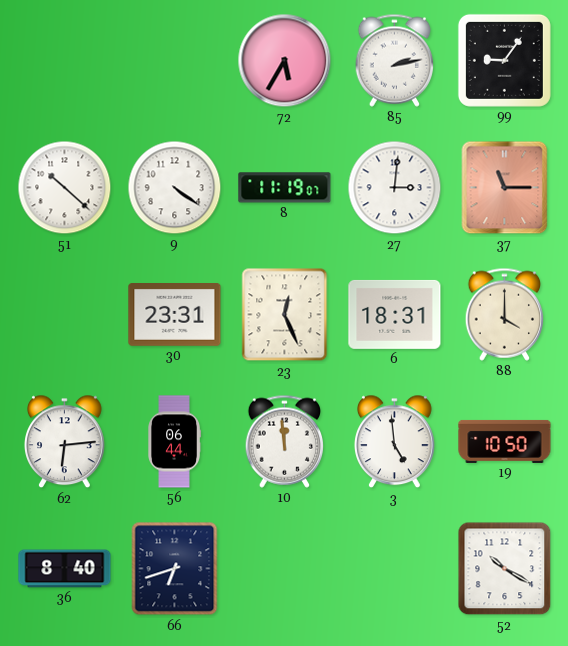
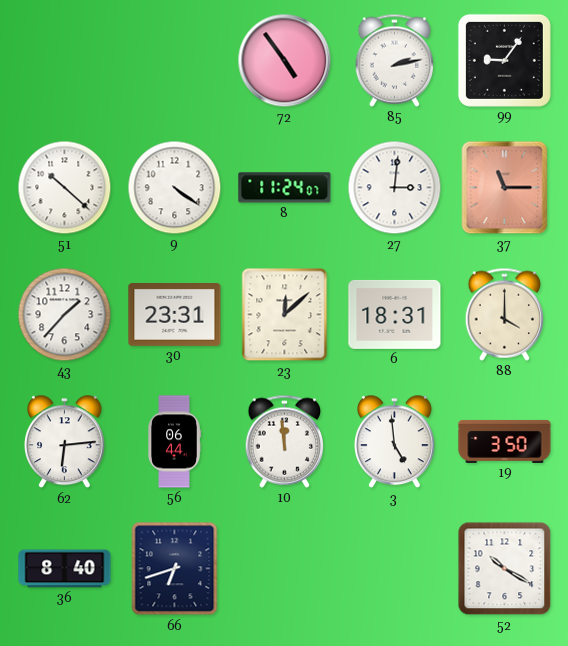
72: 5:35 -> 4:54
8: 11:19 -> 11:24
43: none -> 1:37
23: 12:26 -> 12:08
19: 10:50 -> 3:50
